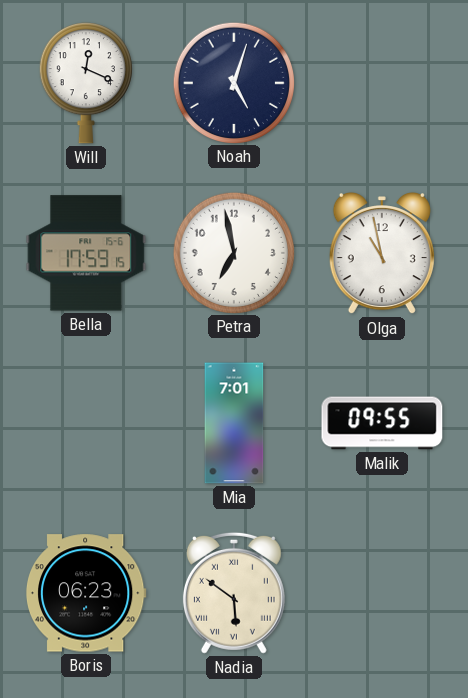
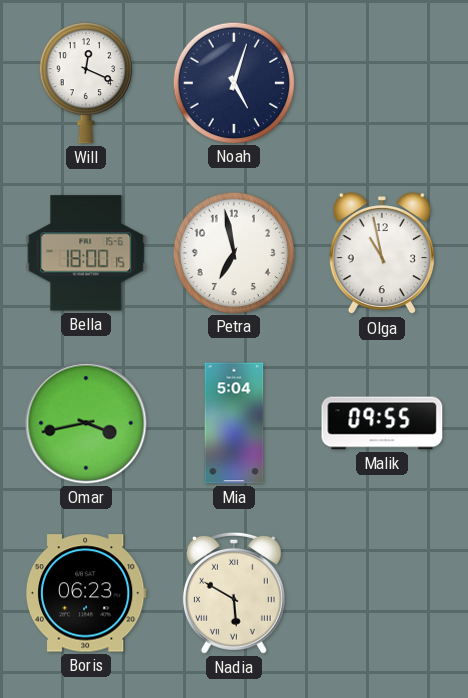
Bella: 17:59 -> 18:00
Omar: none -> 3:43
Mia: 7:01 -> 5:04
Nadia: 5:51 -> 5:50
